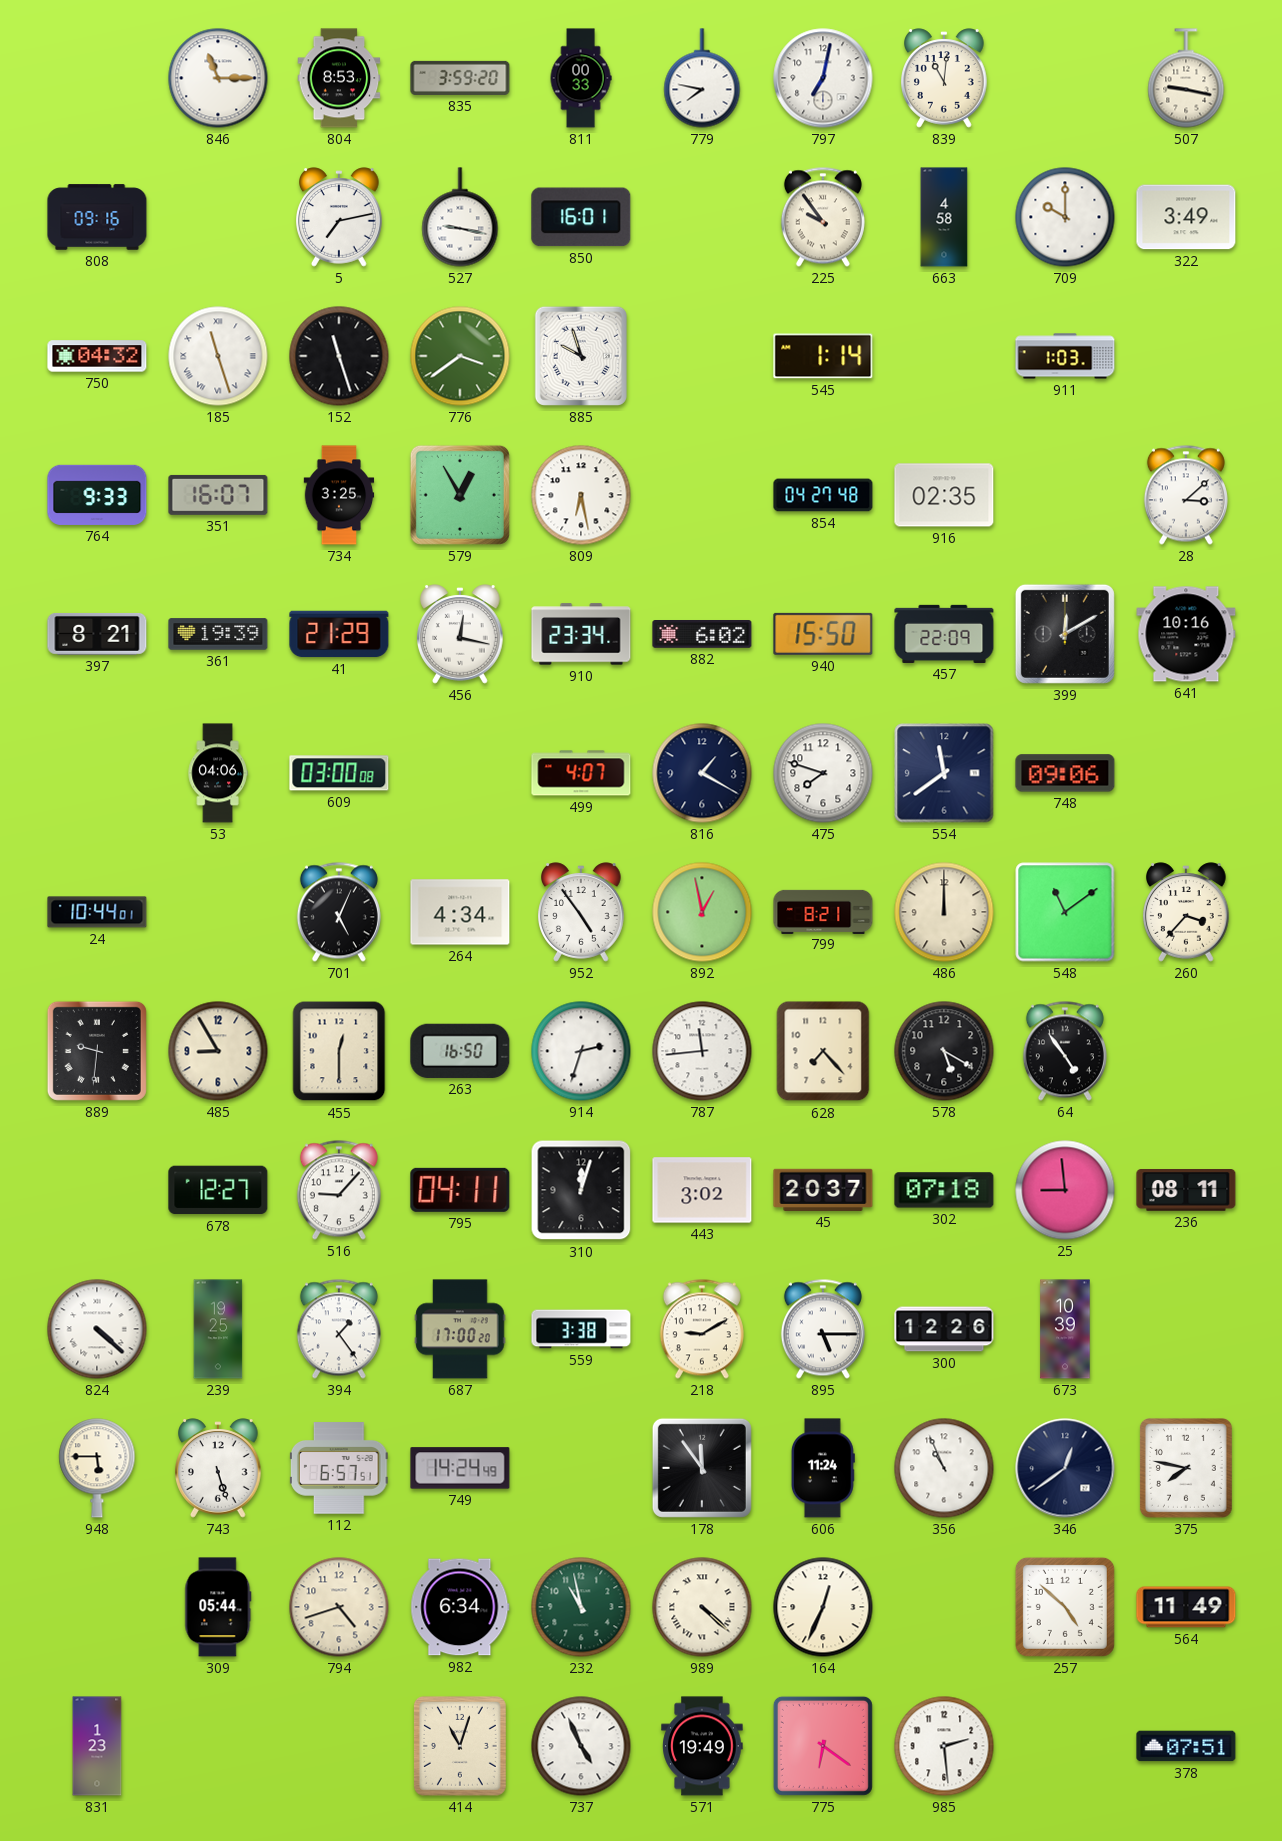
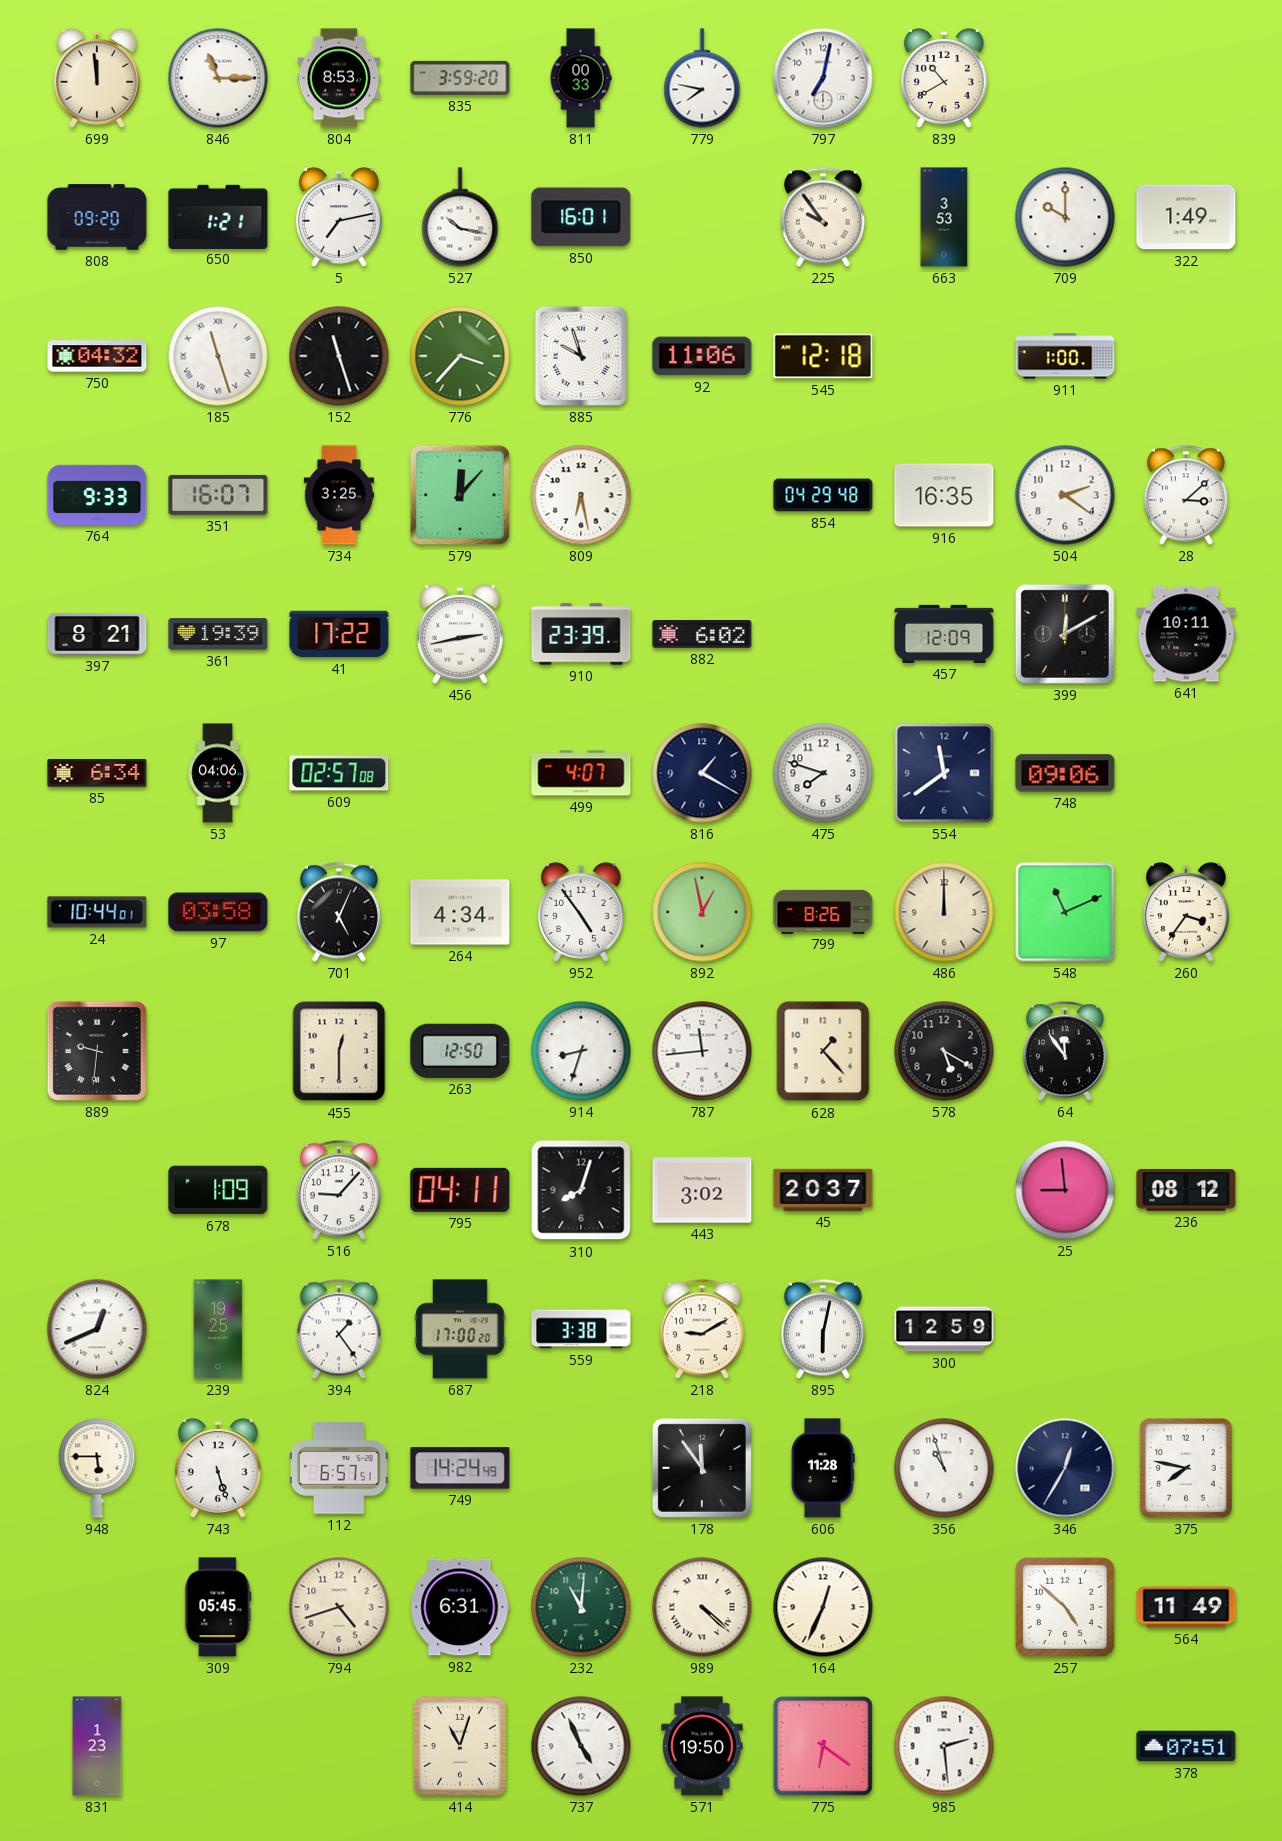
699: none -> 11:59
839: 11:01 -> 10:40
507: 9:17 -> none
808: 09:16 -> 09:20
650: none -> 1:21
527: 9:17 -> 10:17
663: 4:58 -> 3:53
322: 3:49 -> 1:49
776: 3:39 -> 3:37
92: none -> 11:06
545: 1:14 -> 12:18
911: 1:03 -> 1:00
579: 12:55 -> 12:07
854: 04:27 -> 04:29
916: 02:35 -> 16:35
504: none -> 2:21
41: 21:29 -> 17:22
456: 12:17 -> 2:43
910: 23:34 -> 23:39
940: 15:50 -> none
457: 22:09 -> 12:09
641: 10:16 -> 10:11
85: none -> 6:34
609: 03:00 -> 02:57
97: none -> 03:58
799: 8:21 -> 8:26
548: 11:09 -> 11:11
260: 3:37 -> 3:36
485: 8:55 -> none
263: 16:50 -> 12:50
914: 2:33 -> 8:33
628: 7:23 -> 1:23
64: 4:54 -> 11:54
678: 12:27 -> 1:09
310: 12:03 -> 8:03
302: 07:18 -> none
236: 08:11 -> 08:12
824: 4:22 -> 12:41
895: 5:15 -> 6:02
300: 12:26 -> 12:59
673: 10:39 -> none
606: 11:24 -> 11:28
356: 10:56 -> 10:57
346: 12:39 -> 12:35
309: 05:44 -> 05:45
982: 6:34 -> 6:31
232: 10:58 -> 11:01
571: 19:49 -> 19:50
